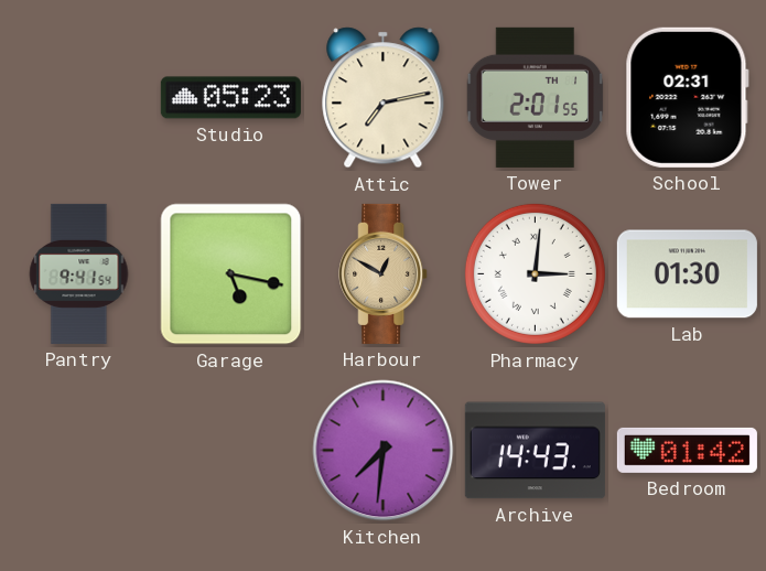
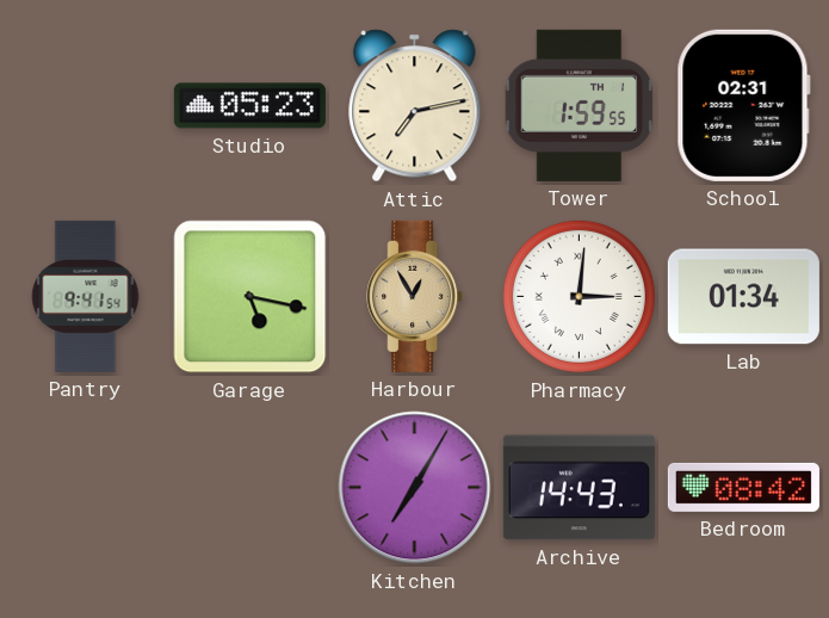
Tower: 2:01 -> 1:59
Harbour: 12:50 -> 12:55
Lab: 01:30 -> 01:34
Kitchen: 7:31 -> 7:05
Bedroom: 01:42 -> 08:42
